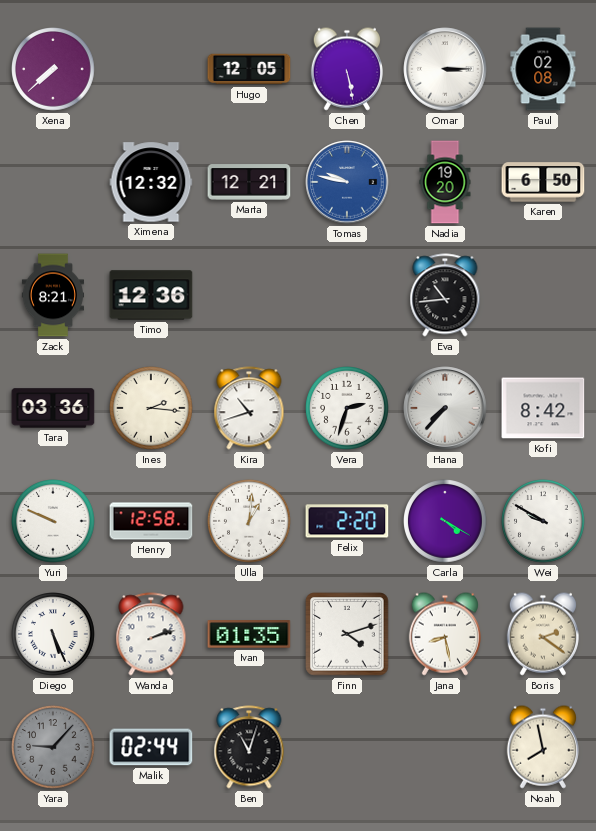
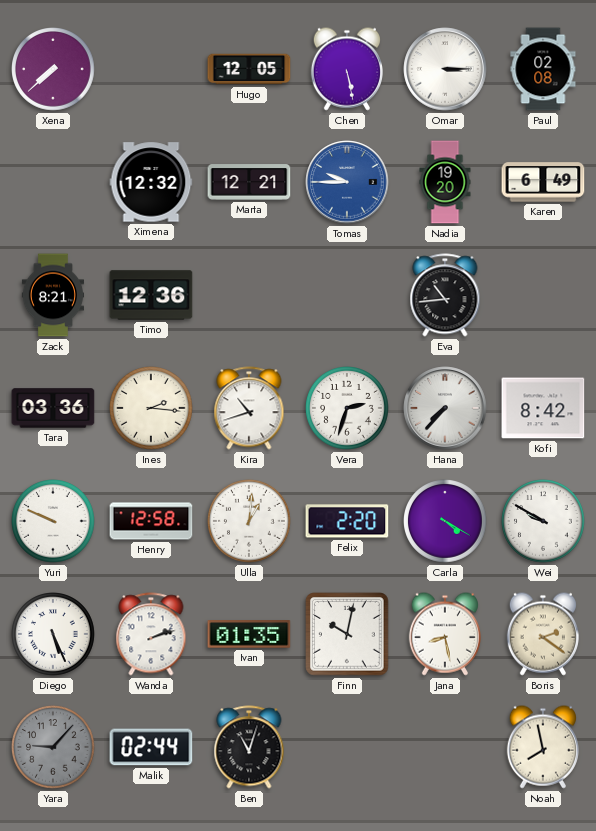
Tomas: 9:47 -> 9:45
Karen: 6:50 -> 6:49
Finn: 4:12 -> 10:02
